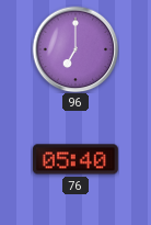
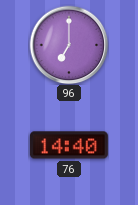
76: 05:40 -> 14:40
